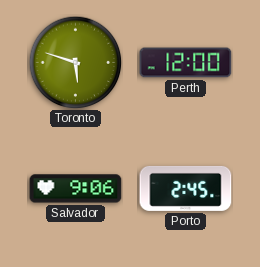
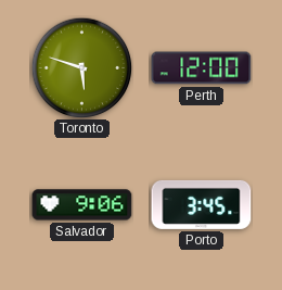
Porto: 2:45 -> 3:45
